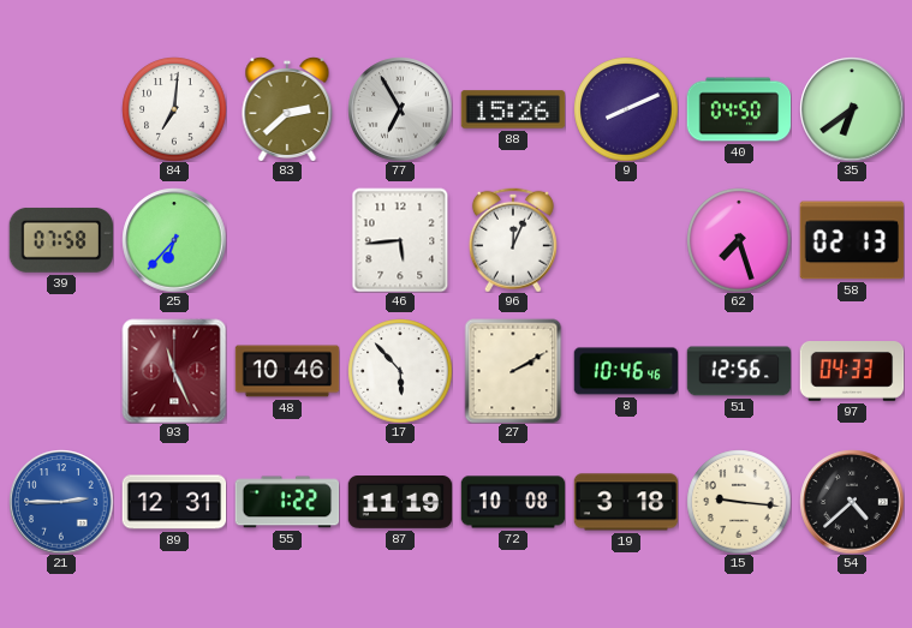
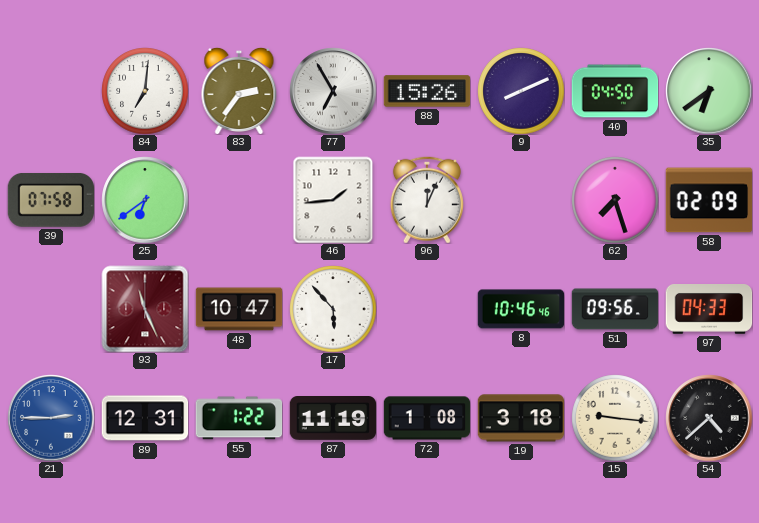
83: 2:38 -> 2:36
25: 6:37 -> 6:39
46: 5:44 -> 1:44
58: 02:13 -> 02:09
48: 10:46 -> 10:47
27: 2:10 -> none
51: 12:56 -> 09:56
72: 10:08 -> 1:08
